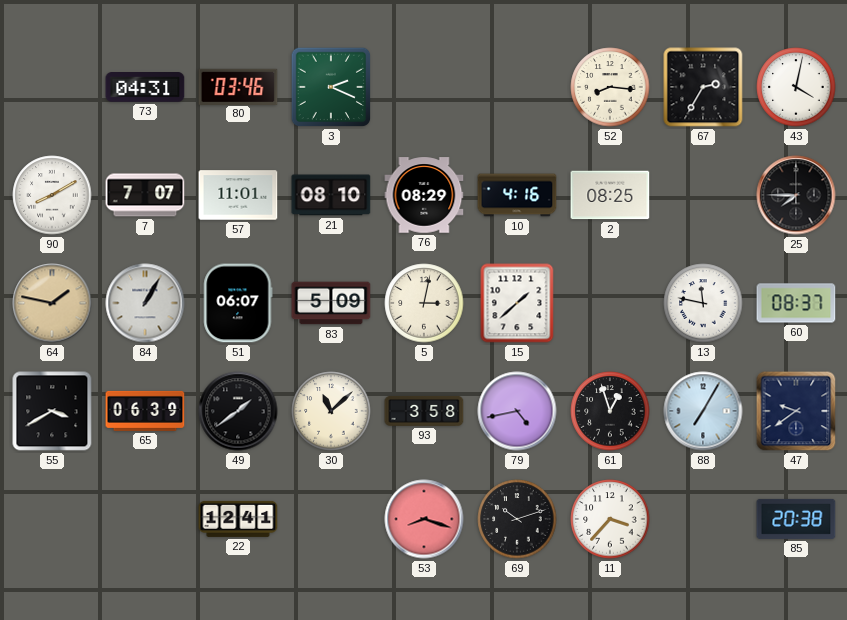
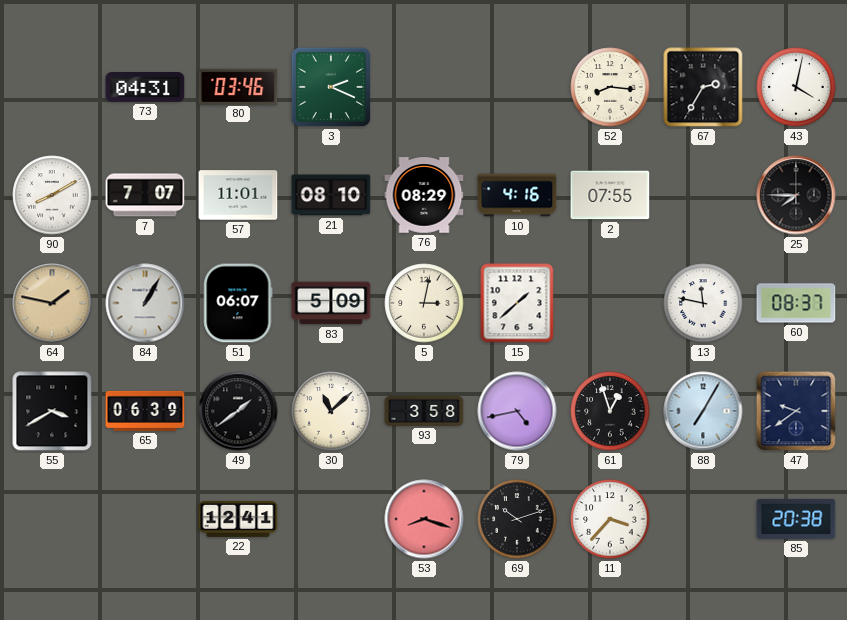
2: 08:25 -> 07:55
